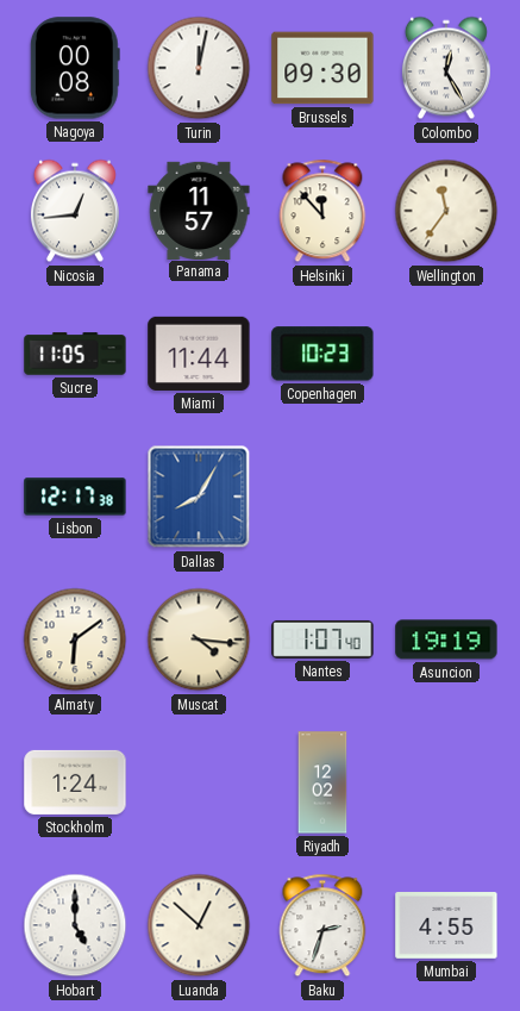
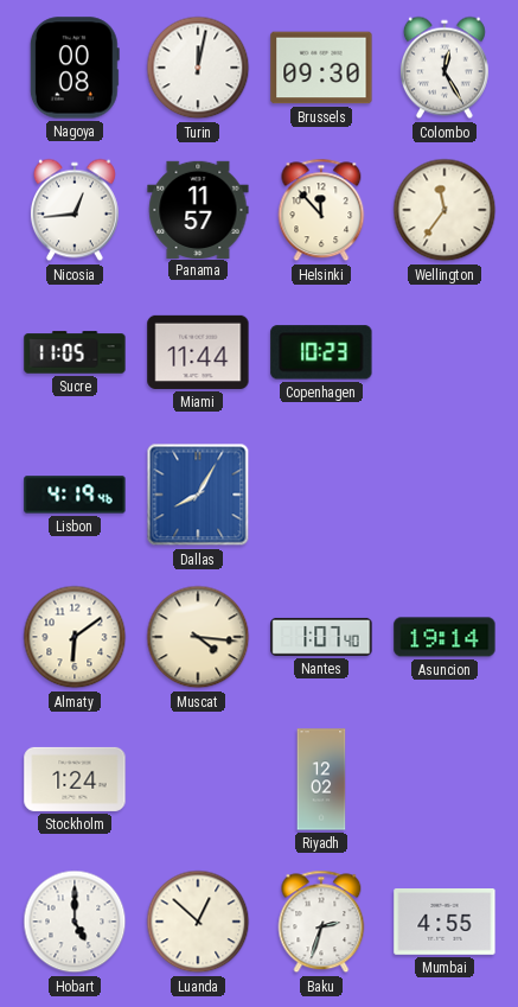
Lisbon: 12:17 -> 4:19
Asuncion: 19:19 -> 19:14
